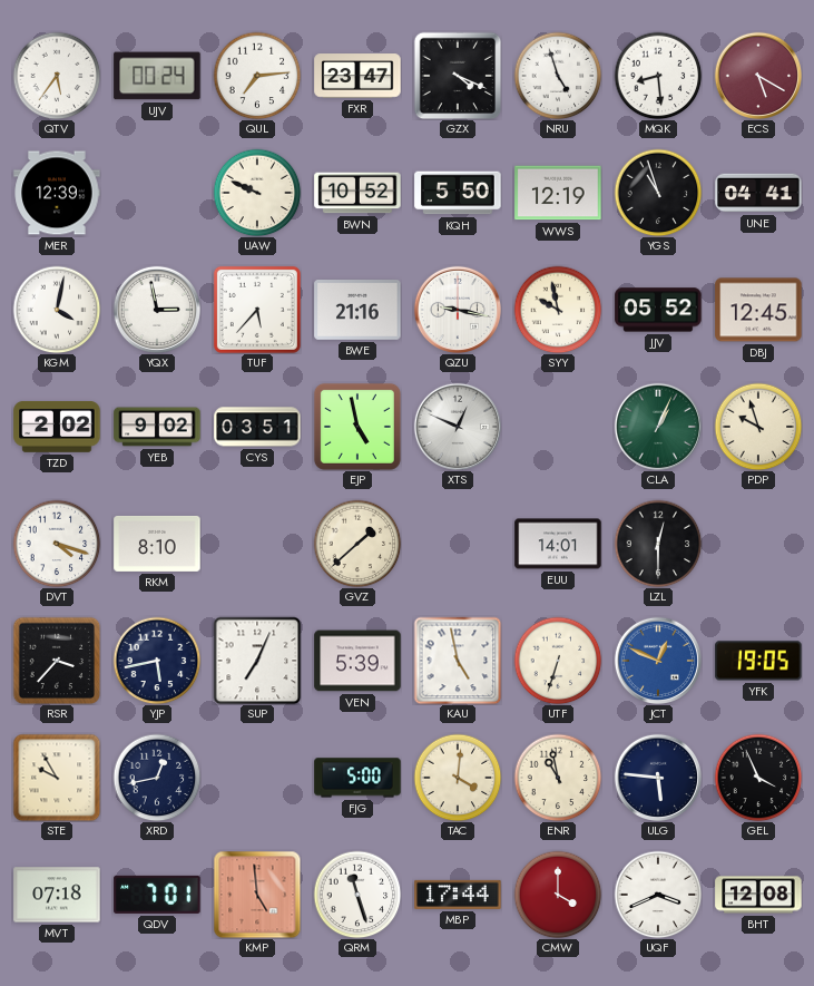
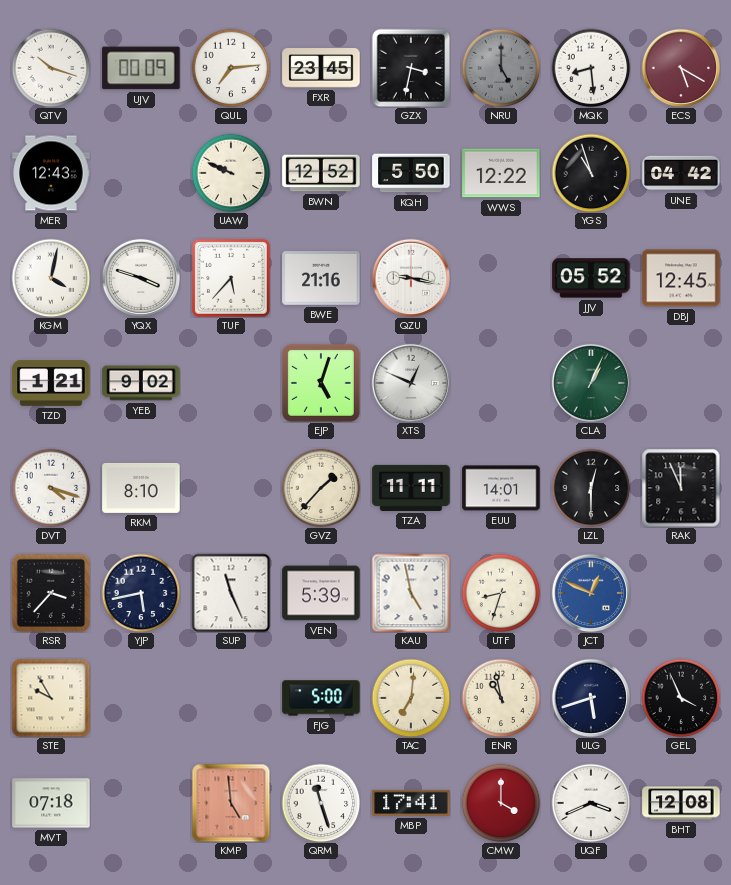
QTV: 5:36 -> 10:18
UJV: 00:24 -> 00:09
FXR: 23:47 -> 23:45
GZX: 4:19 -> 3:32
NRU: 4:57 -> 5:00
NRU dial: white -> grey
MER: 12:39 -> 12:43
BWN: 10:52 -> 12:52
WWS: 12:19 -> 12:22
UNE: 04:41 -> 04:42
YQX: 2:58 -> 3:48
SYY: 9:58 -> none
TZD: 2:02 -> 1:21
CYS: 03:51 -> none
EJP: 4:58 -> 5:03
PDP: 9:57 -> none
GVZ: 1:38 -> 1:37
TZA: none -> 11:11
RAK: none -> 11:56
SUP: 7:04 -> 11:26
UTF: 6:33 -> 8:33
YFK: 19:05 -> none
XRD: 12:43 -> none
TAC: 4:01 -> 7:01
ULG: 5:46 -> 5:42
QDV: 7:01 -> none
MBP: 17:44 -> 17:41
